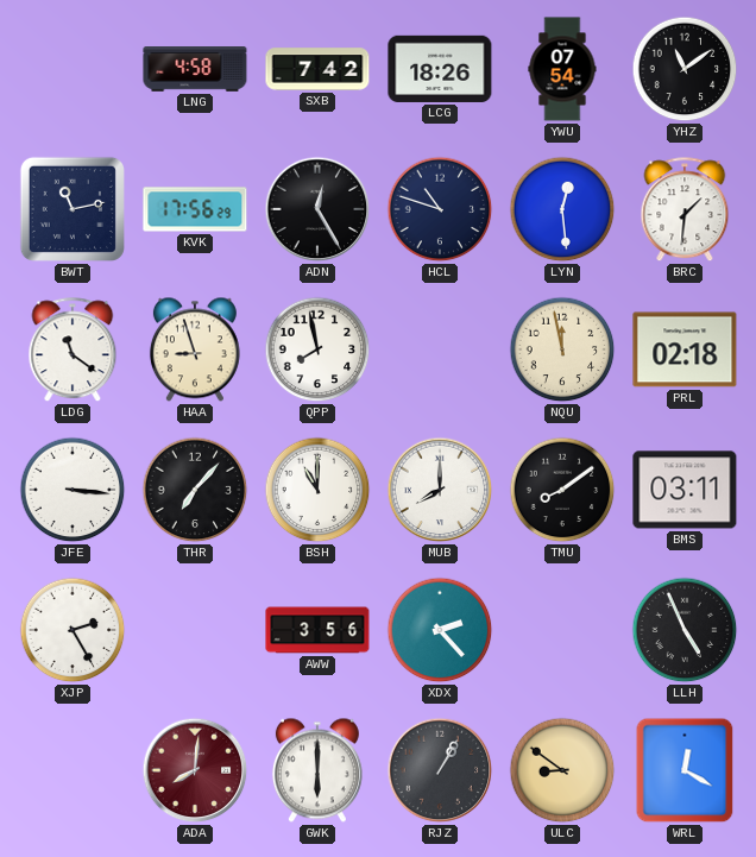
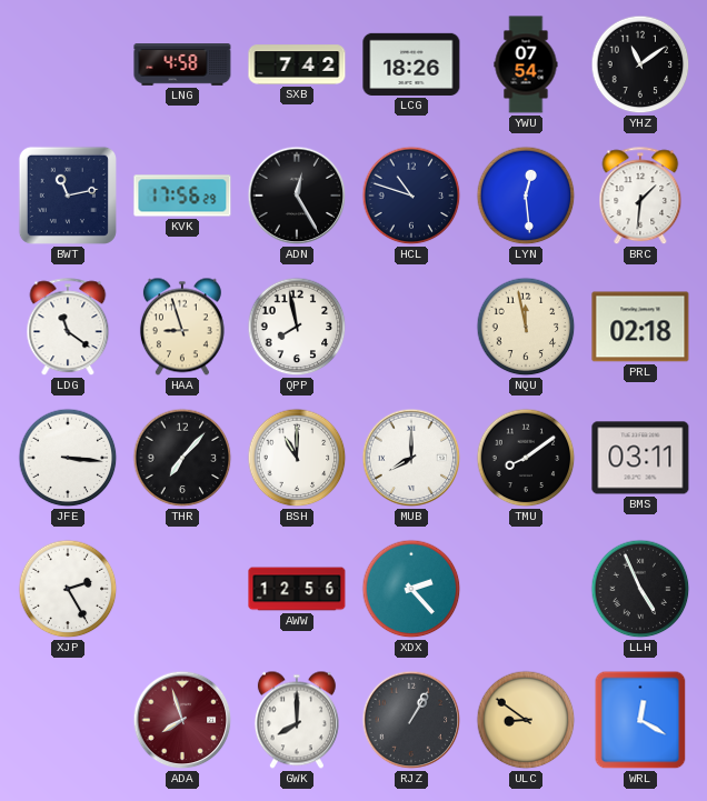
AWW: 3:56 -> 12:56
ADA: 8:01 -> 7:57
GWK: 6:00 -> 8:00
